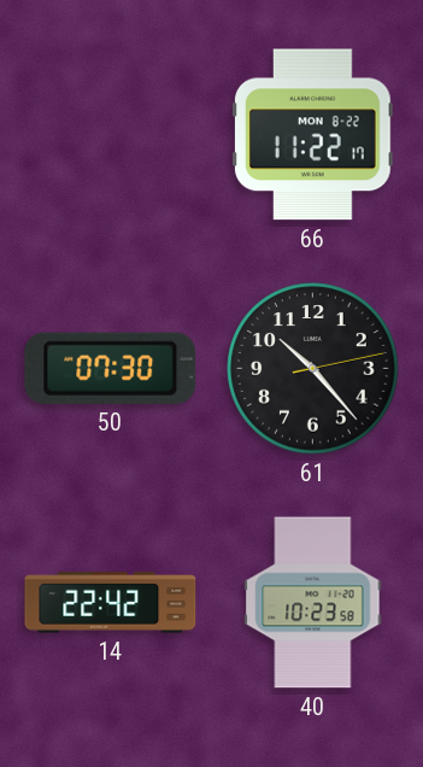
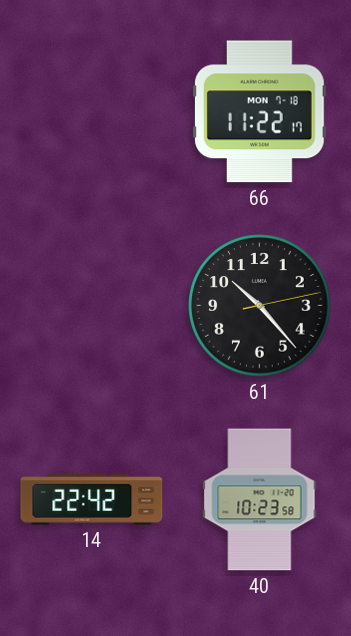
66 date: MON 8-22 -> MON 7-18
50: 07:30 -> none
